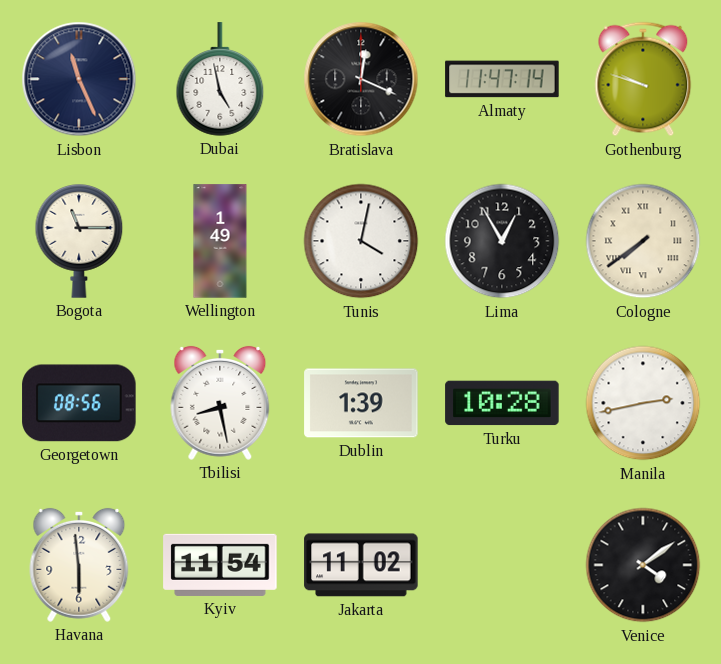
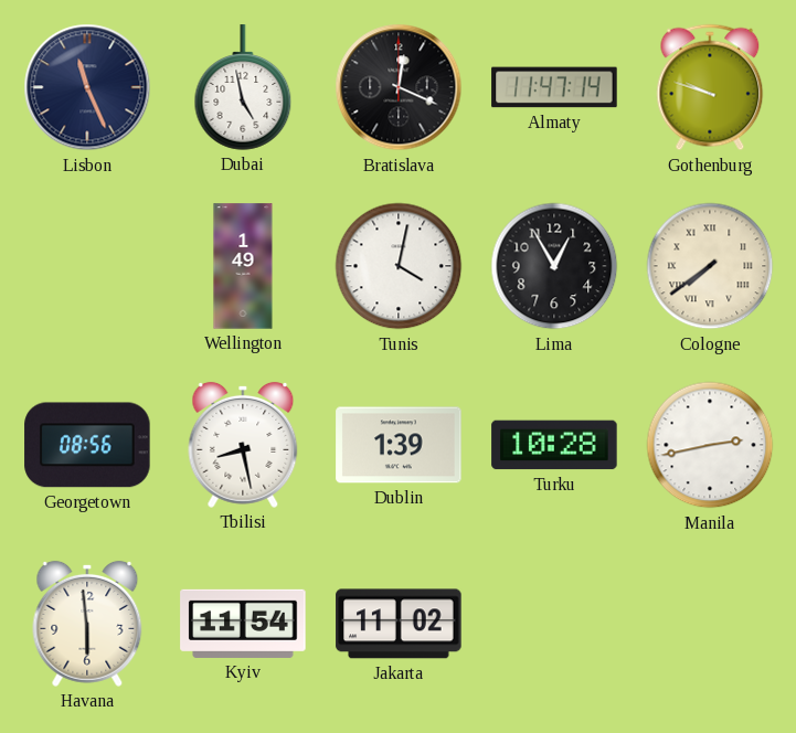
Bogota: 11:15 -> none
Venice: 4:09 -> none
